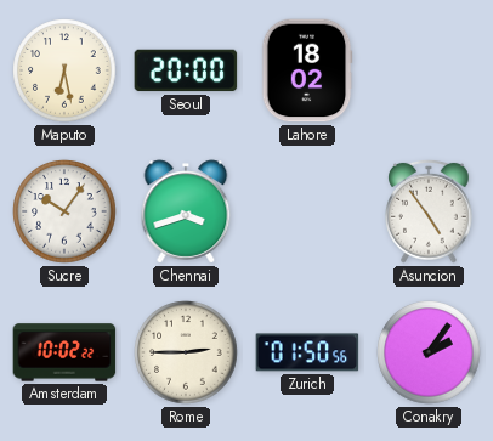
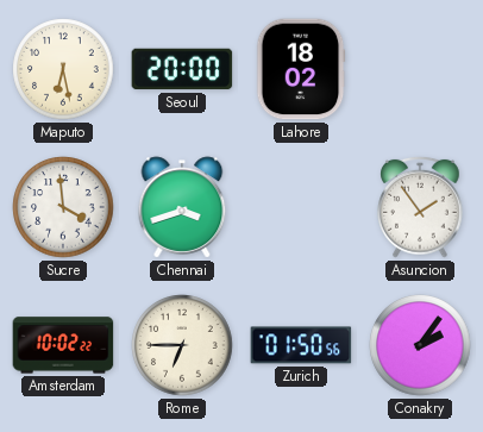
Sucre: 10:06 -> 3:59
Asuncion: 4:54 -> 1:54
Rome: 2:45 -> 6:45
